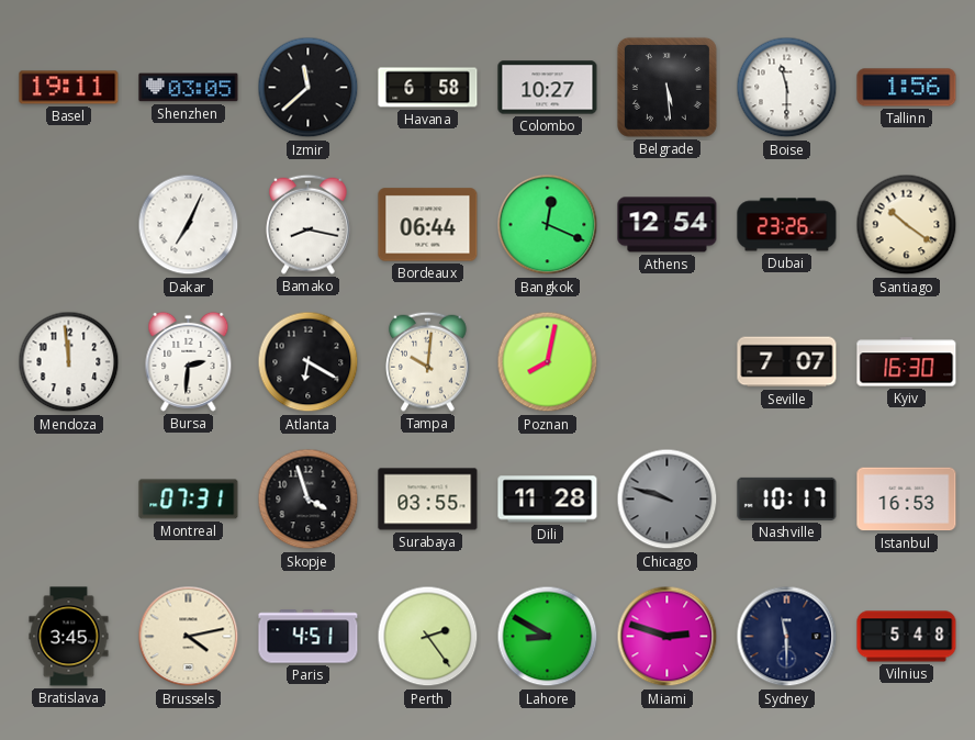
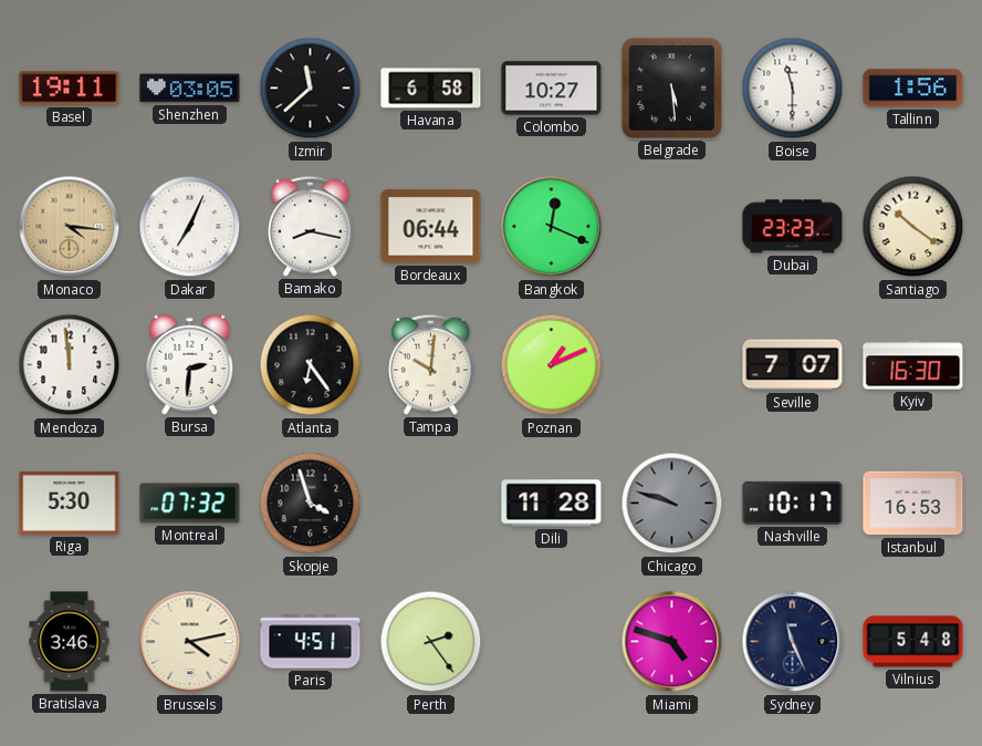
Monaco: none -> 4:16
Athens: 12:54 -> none
Dubai: 23:26 -> 23:23
Atlanta: 6:20 -> 6:24
Poznan: 8:02 -> 1:11
Riga: none -> 5:30
Montreal: 07:31 -> 07:32
Surabaya: 03:55 -> none
Bratislava: 3:45 -> 3:46
Lahore: 8:50 -> none
Miami: 2:48 -> 4:48
Sydney: 11:30 -> 11:26
